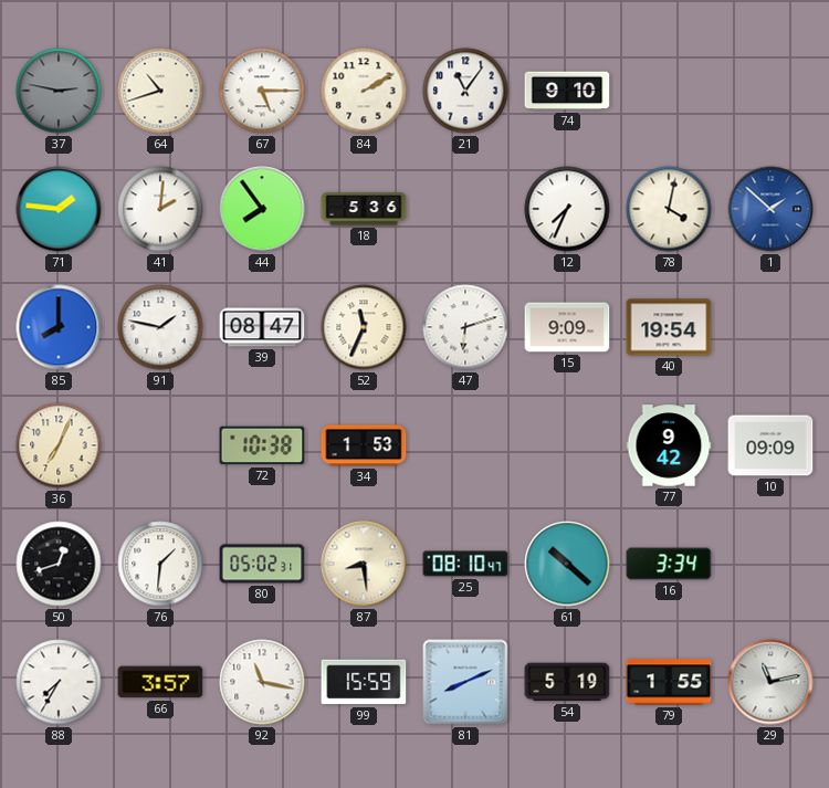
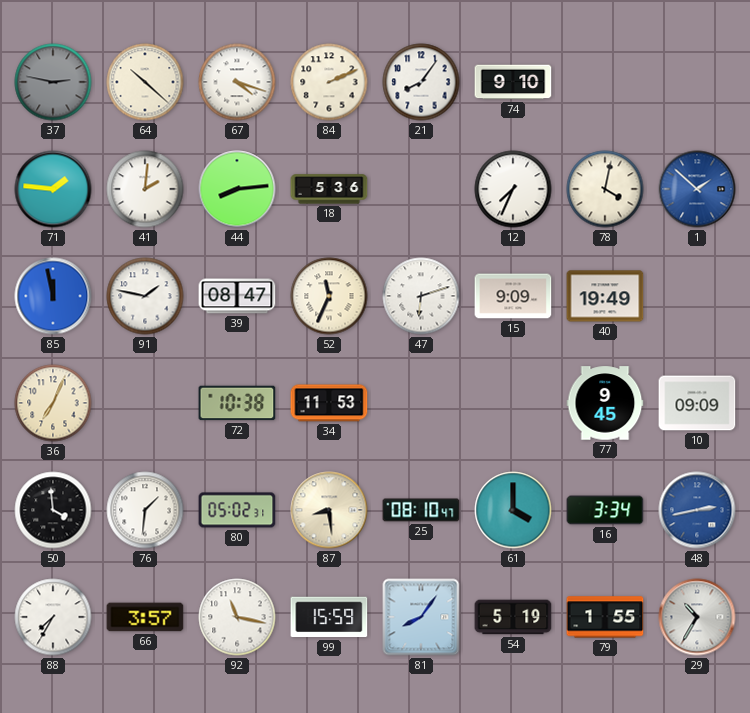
64: 10:42 -> 10:22
67: 5:15 -> 4:18
84: 2:10 -> 2:11
21: 11:06 -> 8:06
44: 7:54 -> 8:14
85: 8:00 -> 11:58
40: 19:54 -> 19:49
34: 1:53 -> 11:53
77: 9:42 -> 9:45
50: 12:42 -> 3:59
61: 10:22 -> 4:00
48: none -> 2:43
81: 8:11 -> 8:06
29: 11:13 -> 10:35
